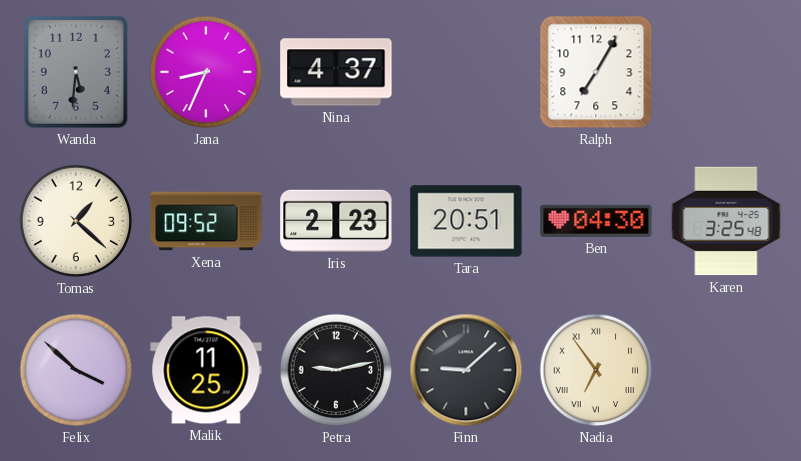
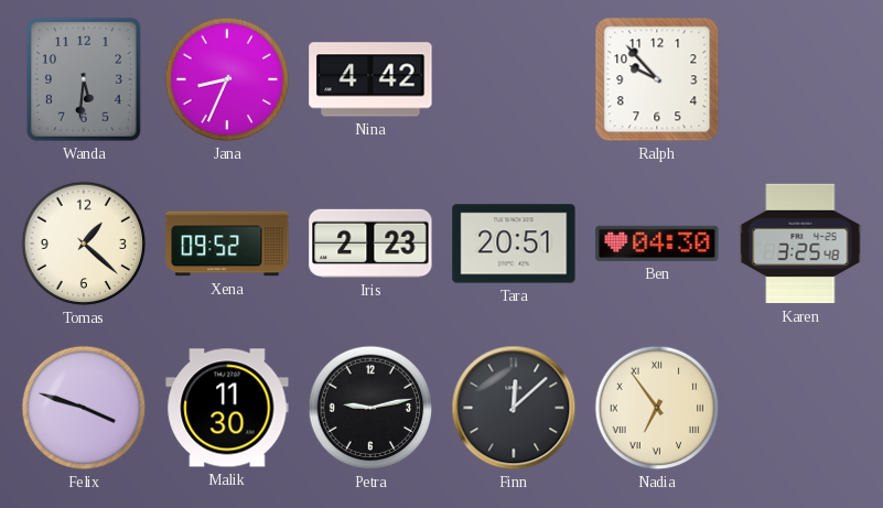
Nina: 4:37 -> 4:42
Ralph: 7:05 -> 9:53
Felix: 3:52 -> 3:48
Malik: 11:25 -> 11:30
Finn: 9:08 -> 12:08
